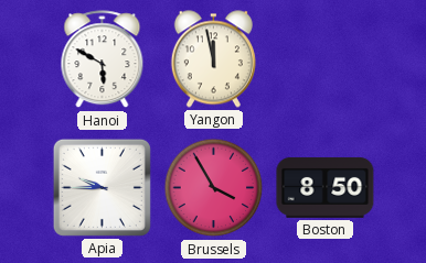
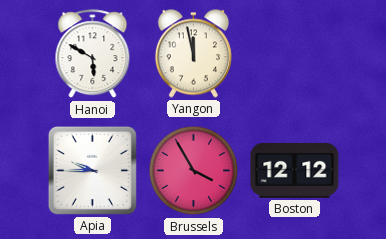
Boston: 8:50 -> 12:12
